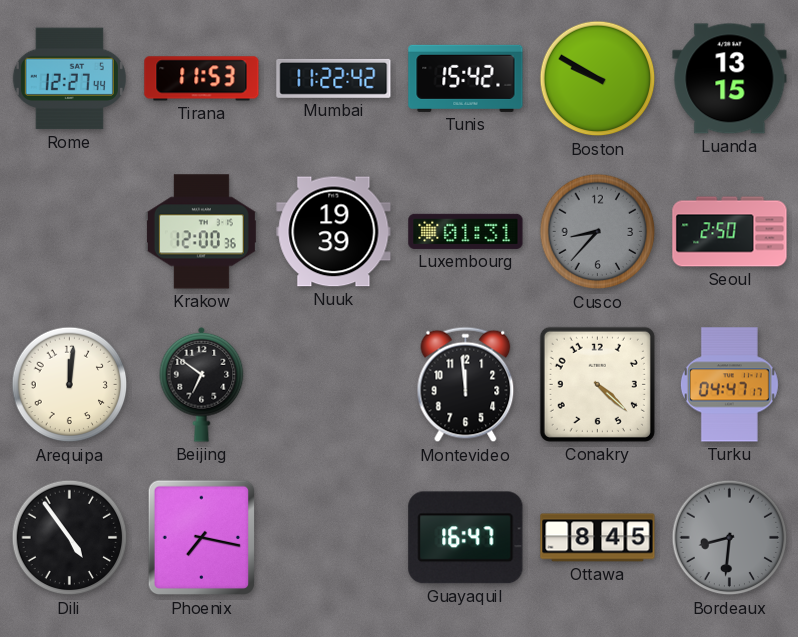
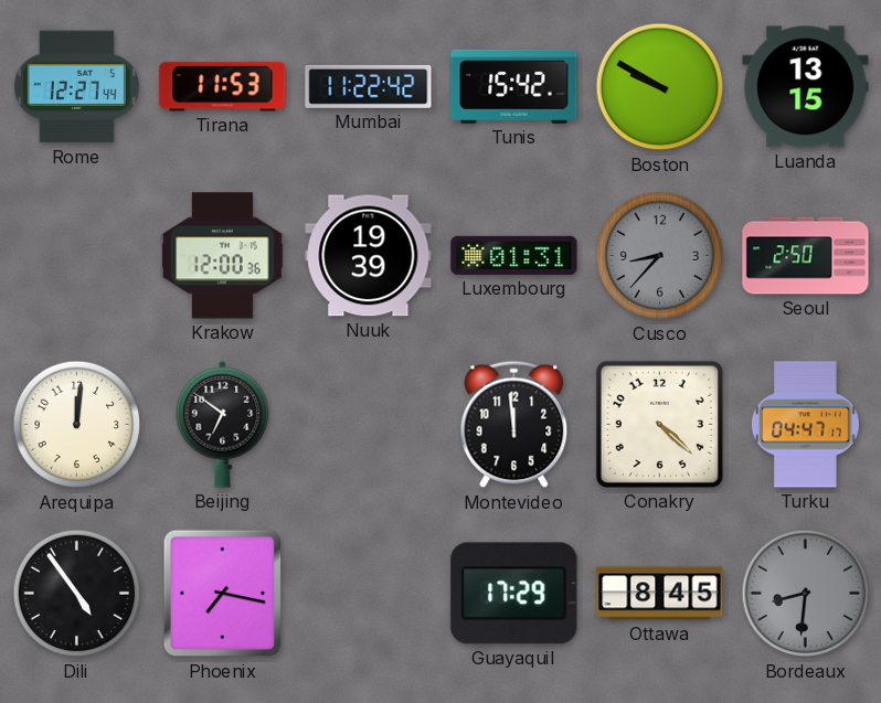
Guayaquil: 16:47 -> 17:29
